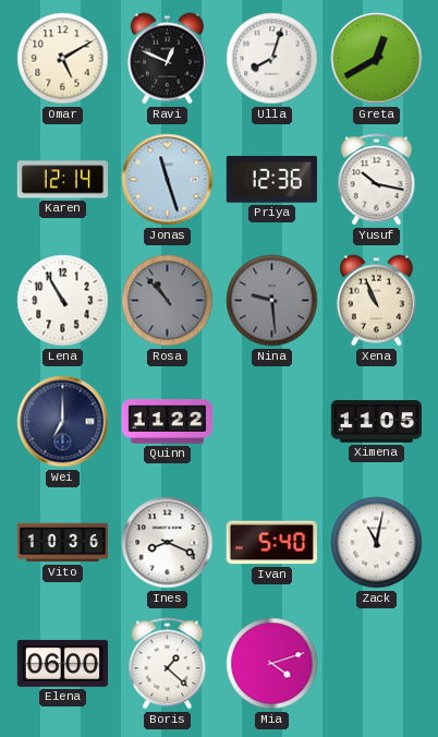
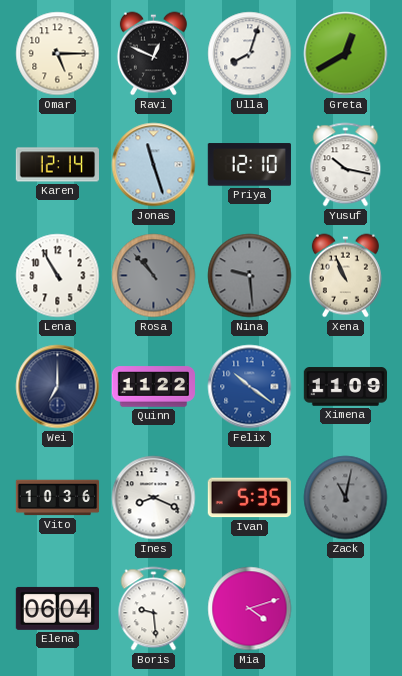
Omar: 5:10 -> 5:15
Priya: 12:36 -> 12:10
Felix: none -> 10:21
Ximena: 11:05 -> 11:09
Ivan: 5:40 -> 5:35
Zack dial: white -> grey
Elena: 06:00 -> 06:04
Boris: 1:22 -> 9:29
